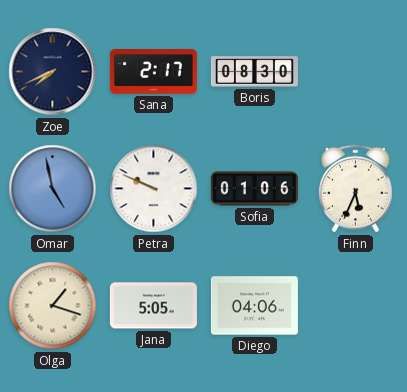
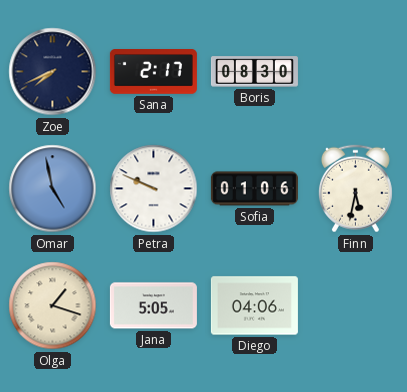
Finn: 5:34 -> 5:32
